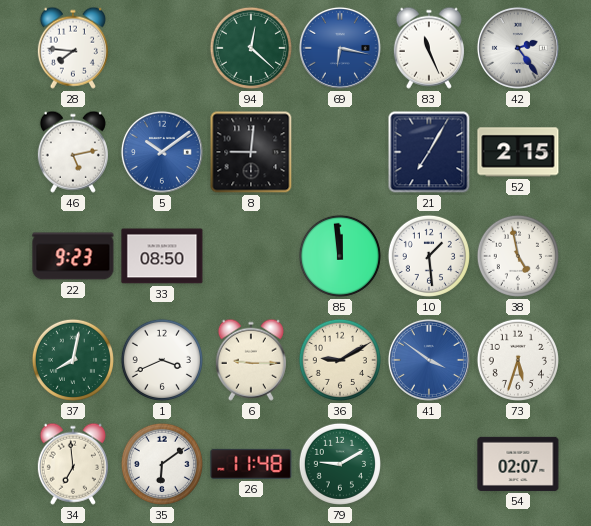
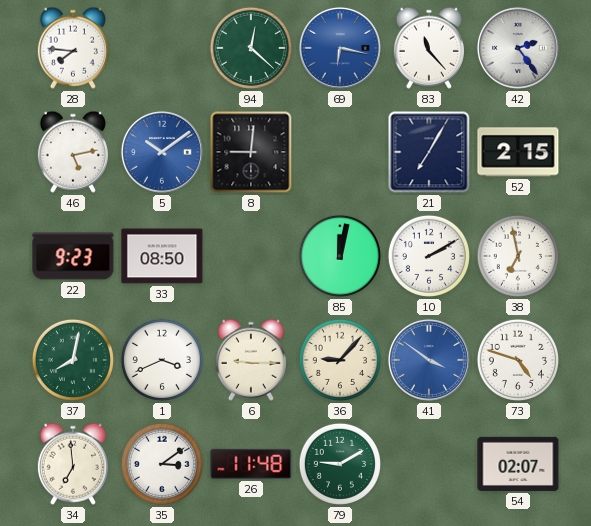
83: 11:26 -> 11:23
85: 11:59 -> 12:02
10: 1:29 -> 2:10
38: 4:58 -> 6:58
36: 9:10 -> 9:07
73: 5:33 -> 4:48
35: 6:09 -> 3:09
